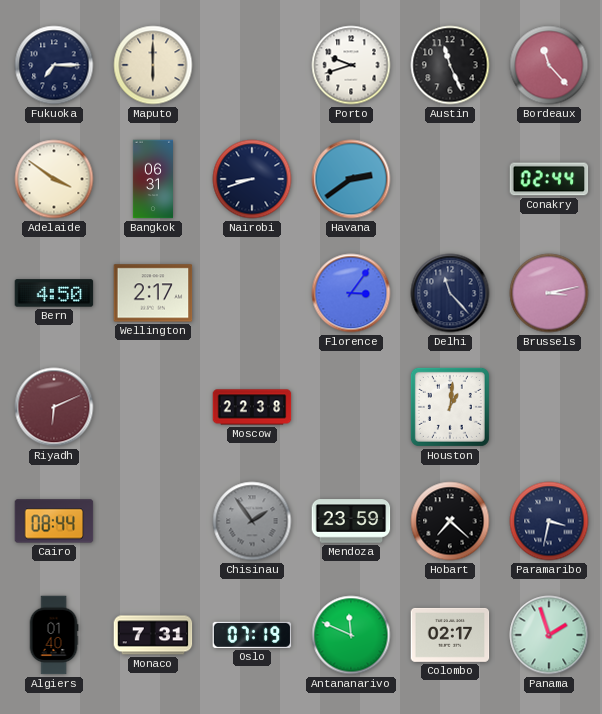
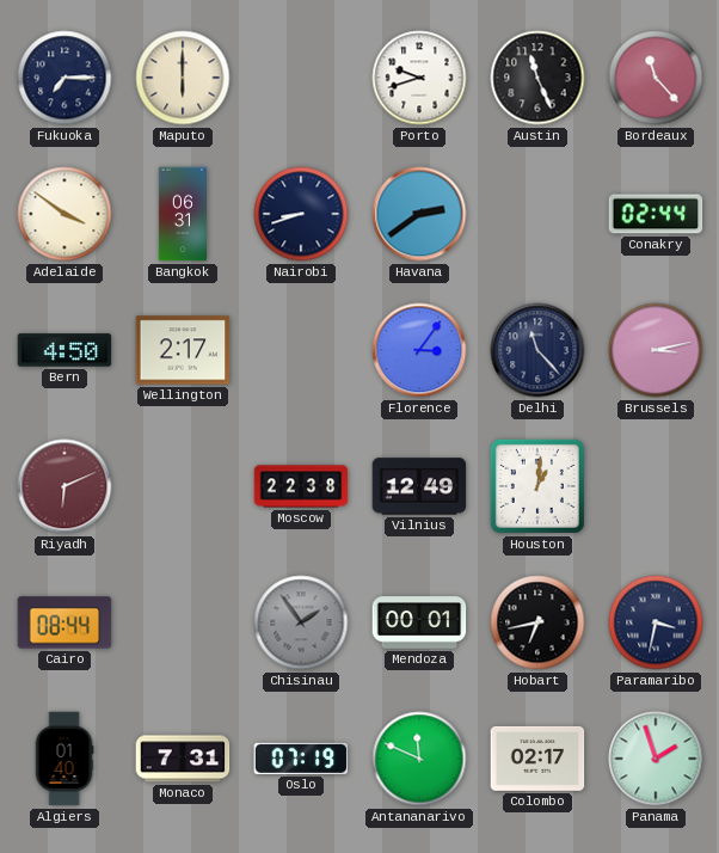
Vilnius: none -> 12:49
Mendoza: 23:59 -> 00:01
Hobart: 7:22 -> 6:43
